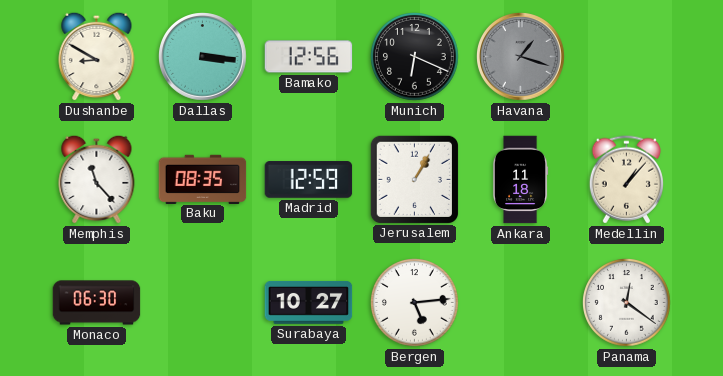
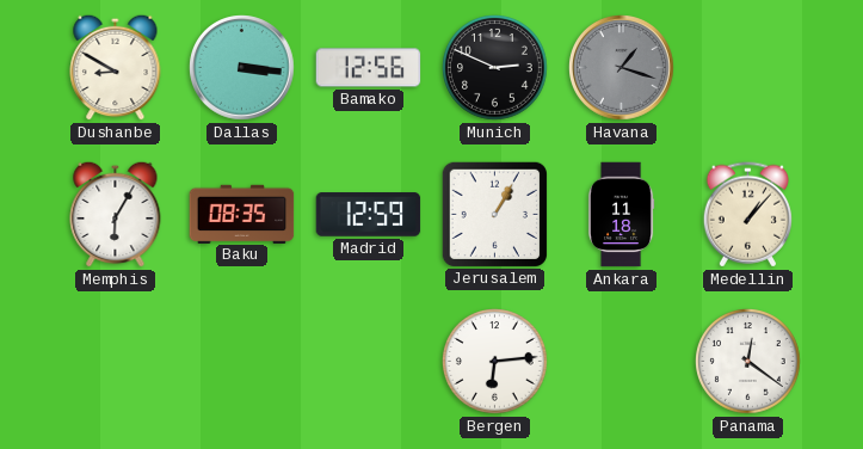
Munich: 6:19 -> 2:49
Memphis: 11:23 -> 6:05
Monaco: 06:30 -> none
Surabaya: 10:27 -> none
Bergen: 5:14 -> 6:14
